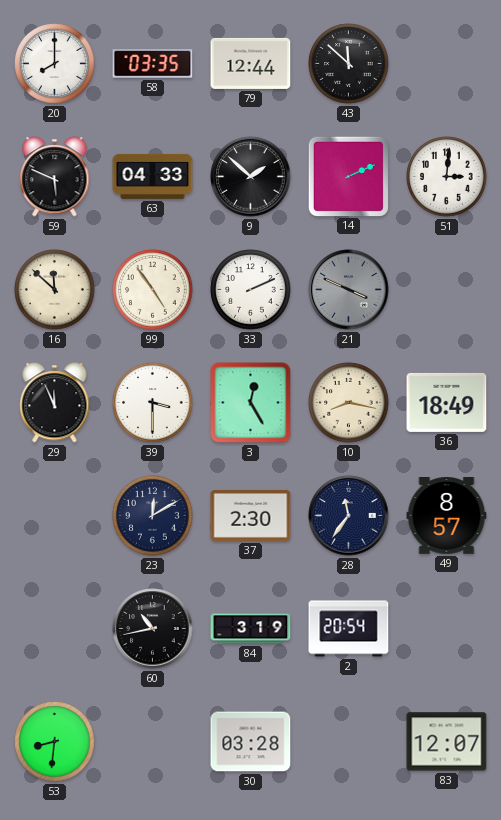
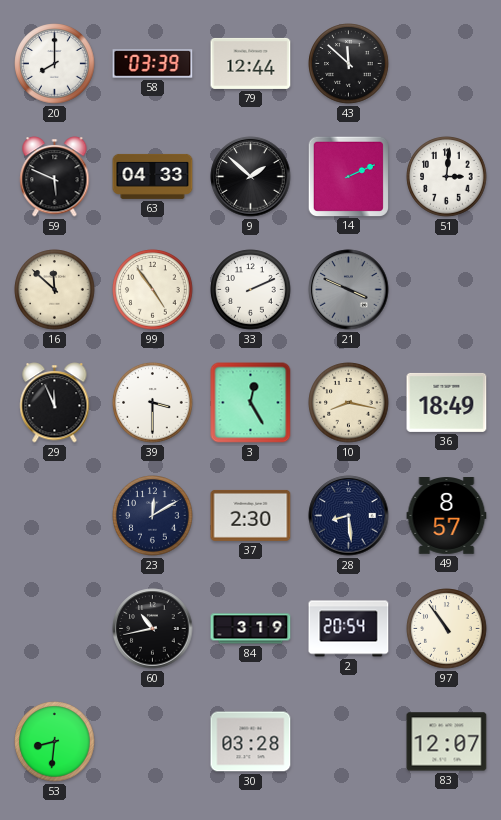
58: 03:35 -> 03:39
28: 11:36 -> 8:29
97: none -> 10:54
